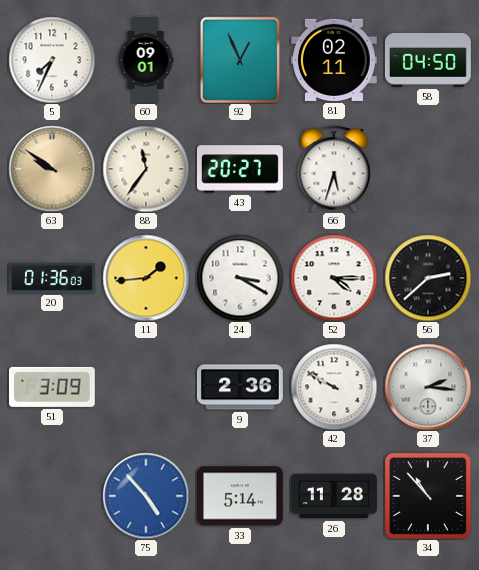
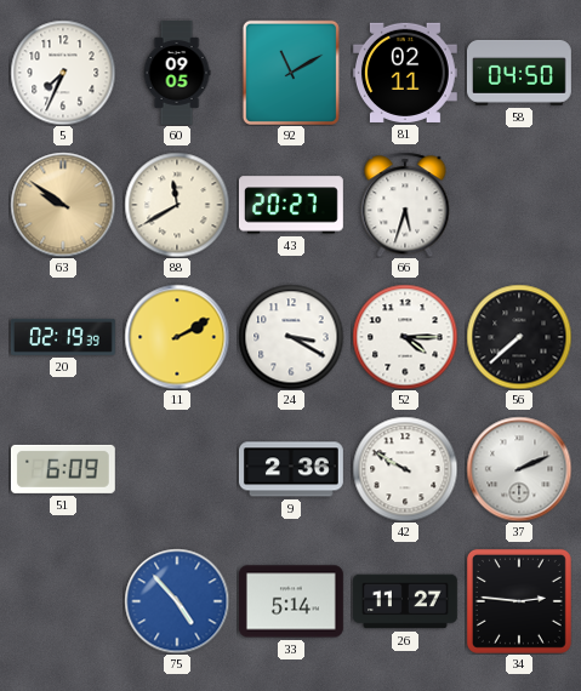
60: 09:01 -> 09:05
92: 12:56 -> 11:10
88: 11:36 -> 11:40
20: 01:36 -> 02:19
11: 1:44 -> 2:10
56: 2:38 -> 7:38
51: 3:09 -> 6:09
37: 2:16 -> 2:11
26: 11:28 -> 11:27
34: 10:53 -> 2:46
